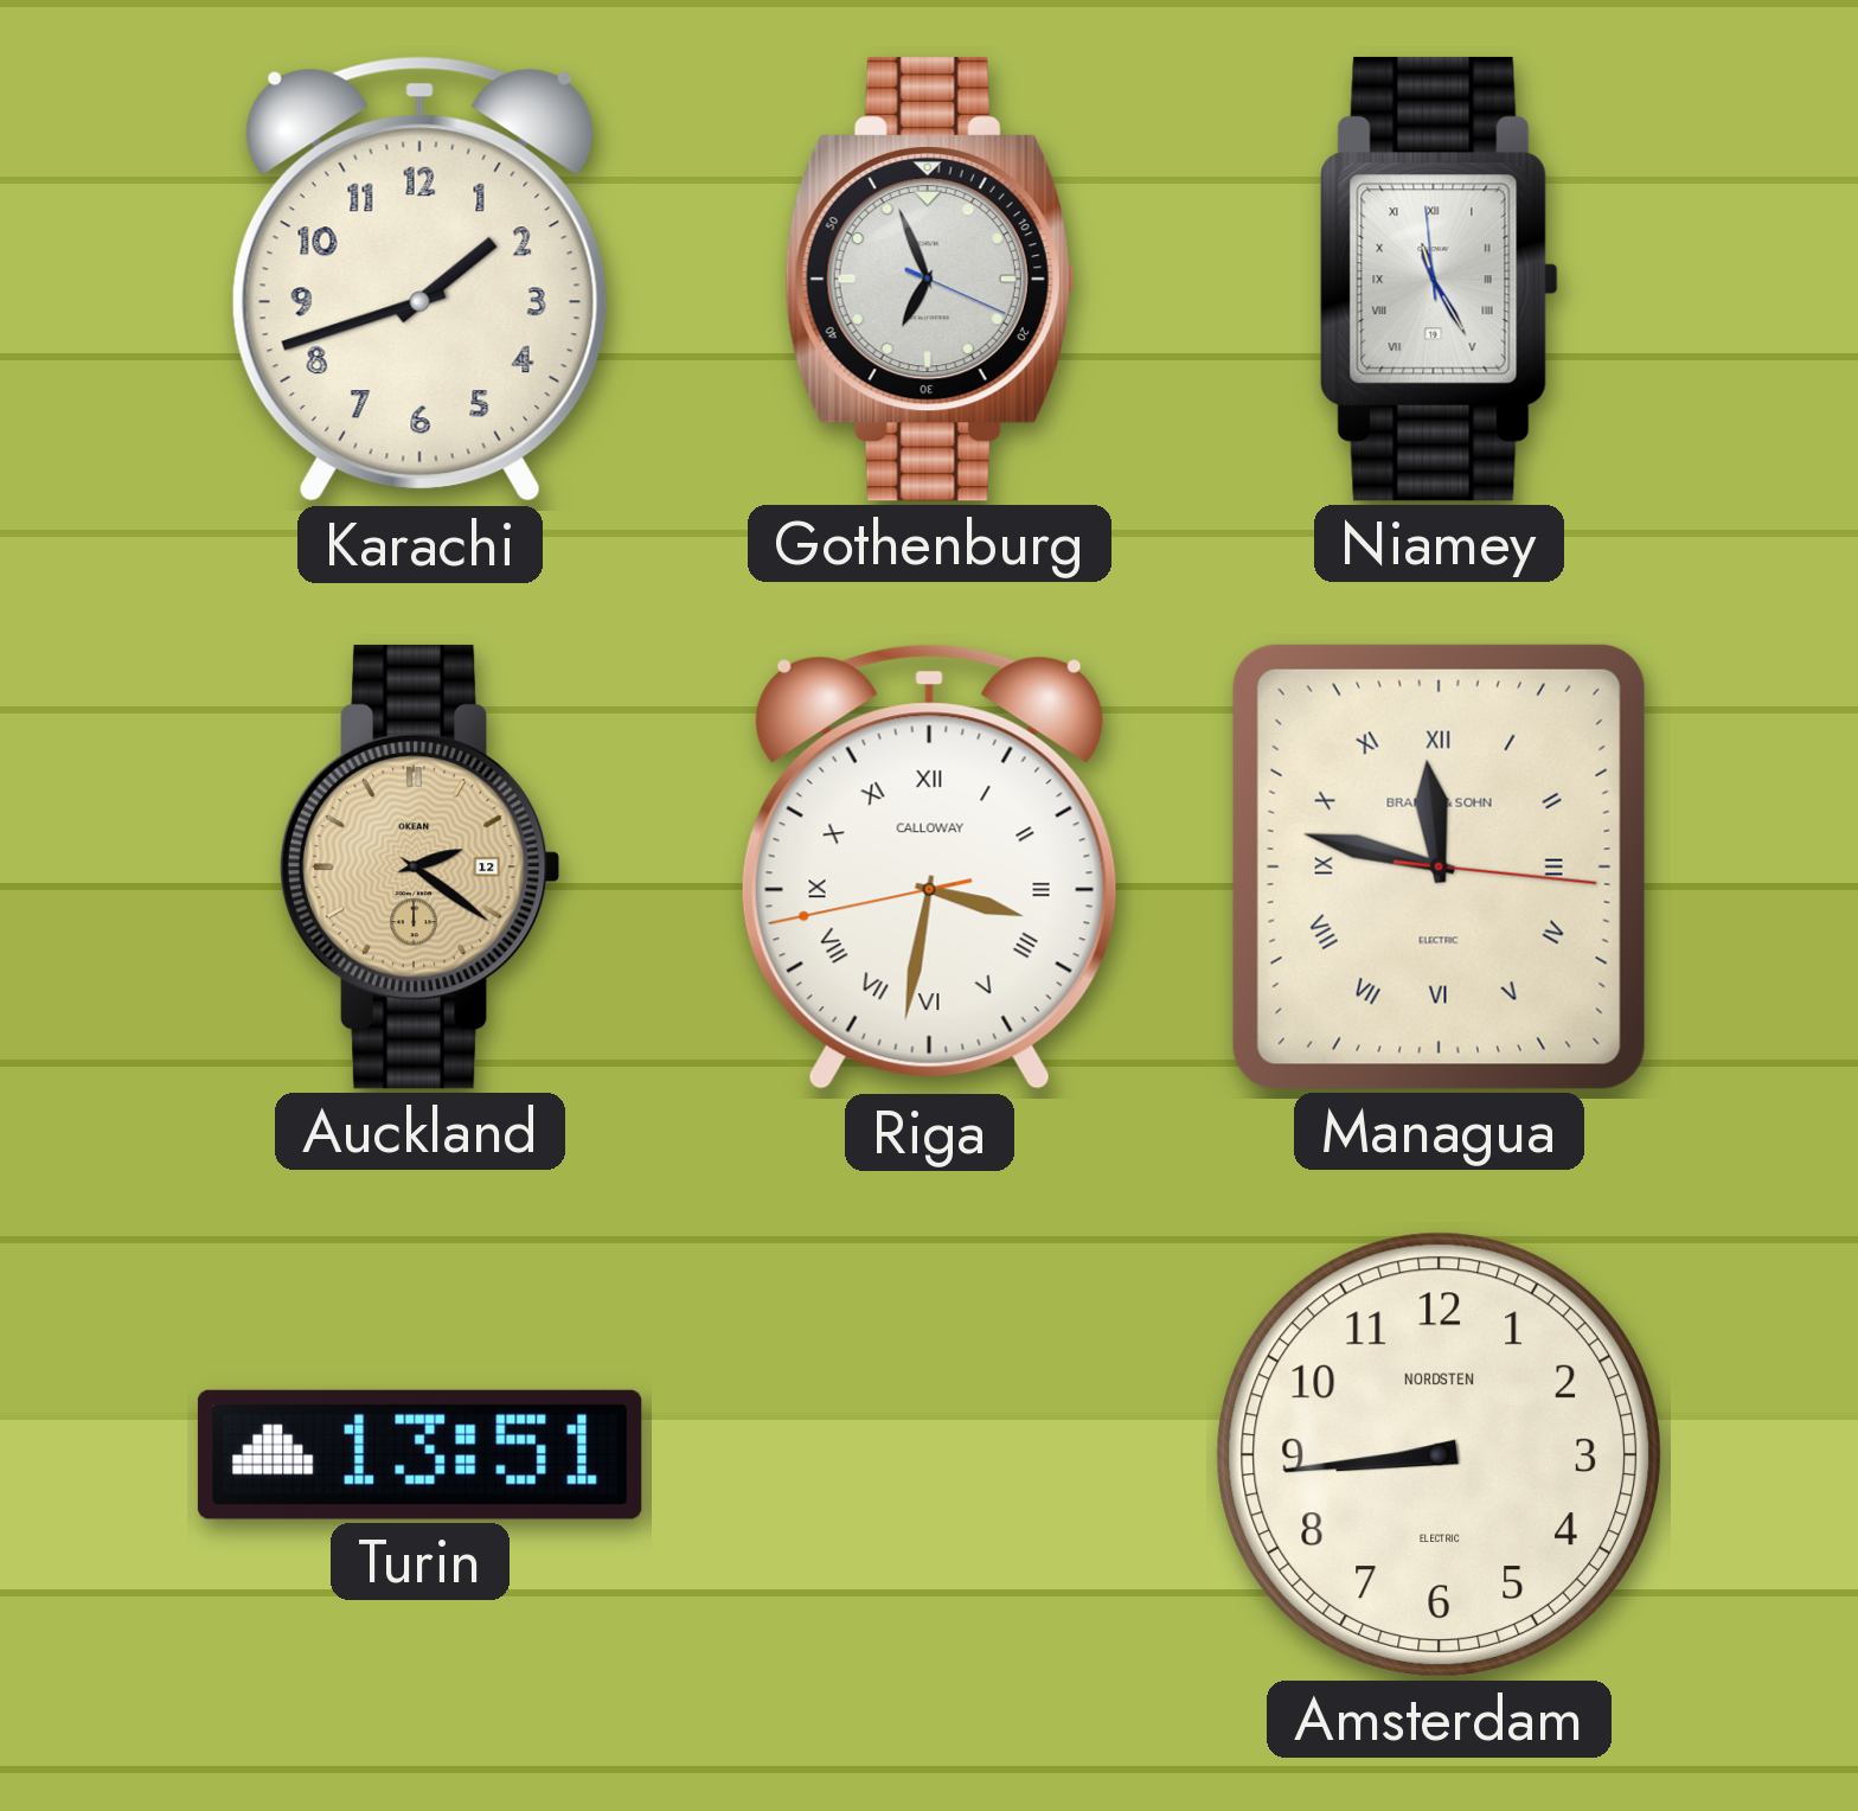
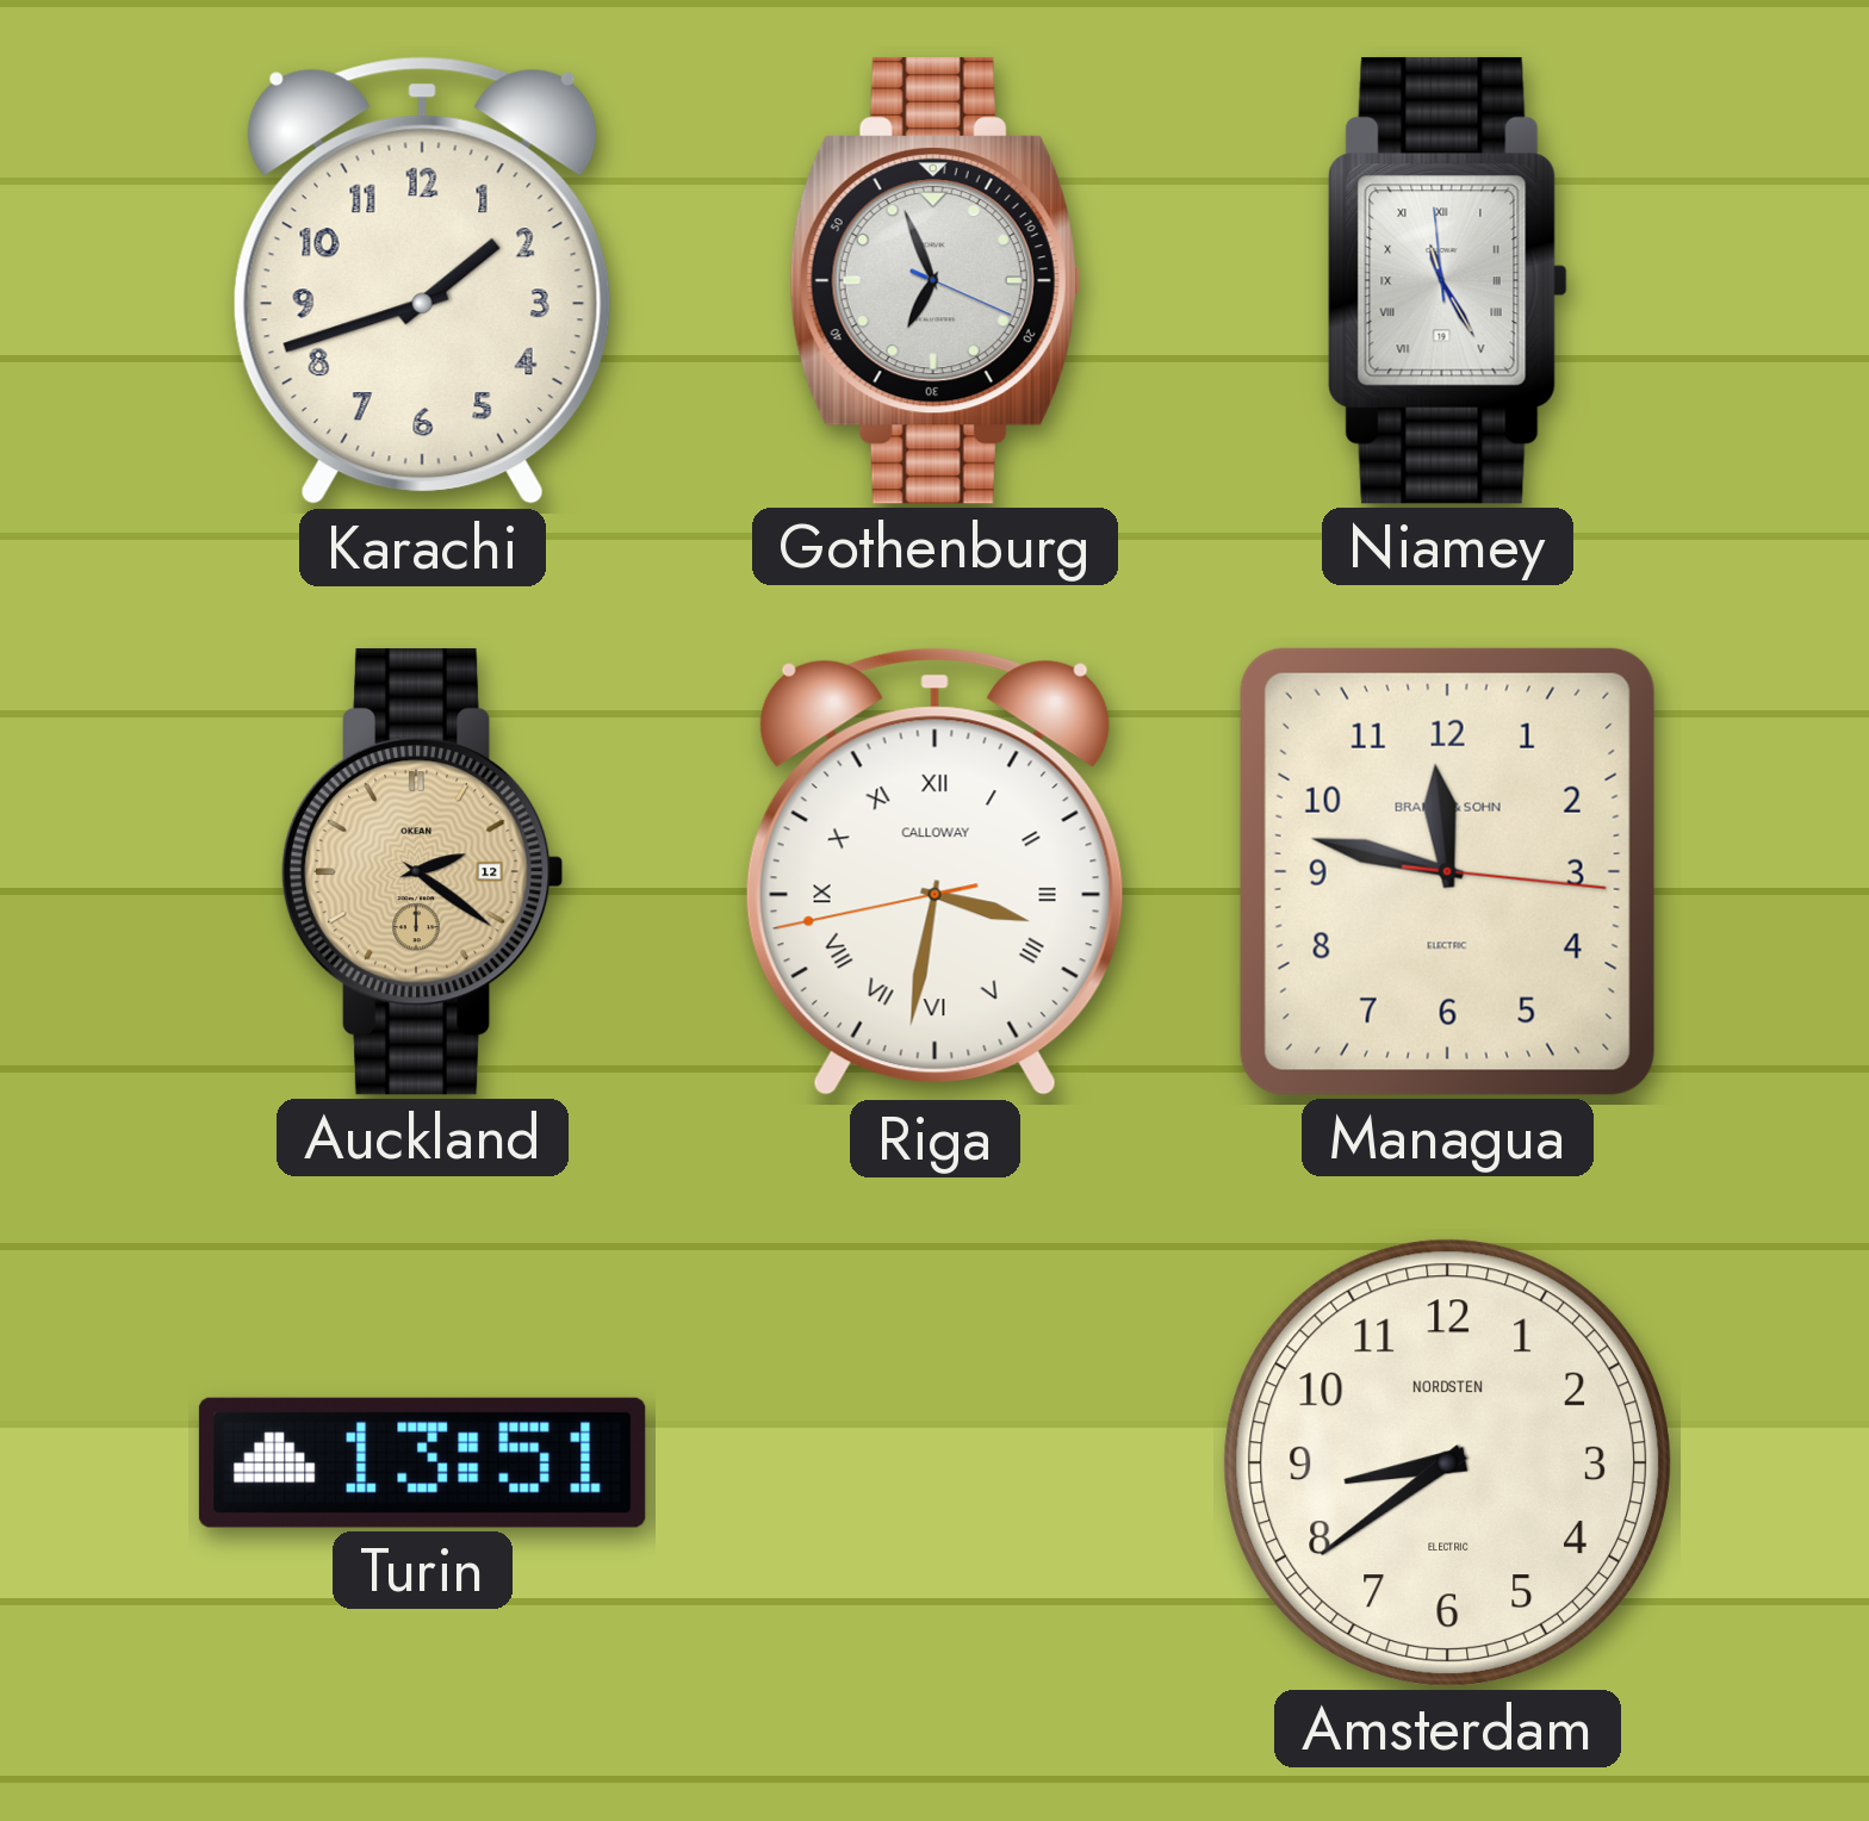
Managua numerals: Roman -> Arabic
Amsterdam: 8:44 -> 8:39
